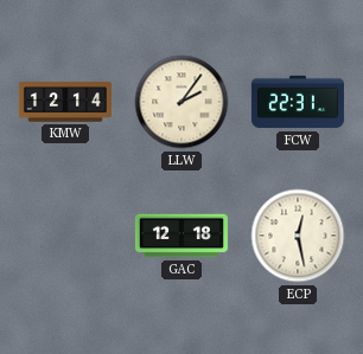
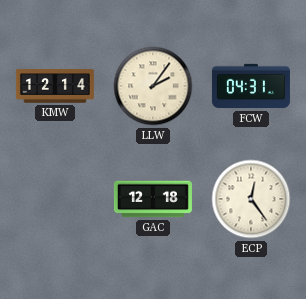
FCW: 22:31 -> 04:31
ECP: 12:28 -> 12:24
